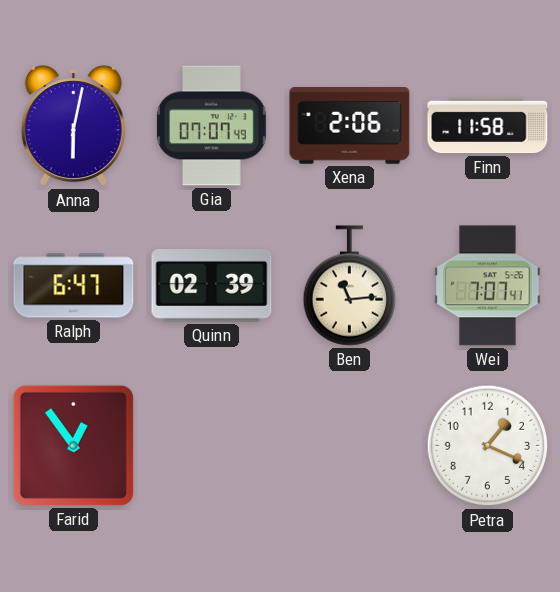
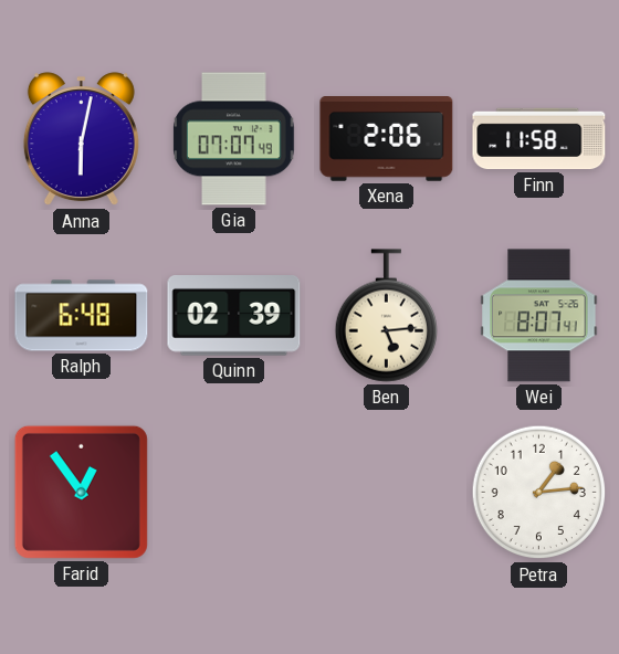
Ralph: 6:47 -> 6:48
Ben: 11:14 -> 5:14
Wei: 7:07 -> 8:07
Petra: 1:19 -> 1:14
